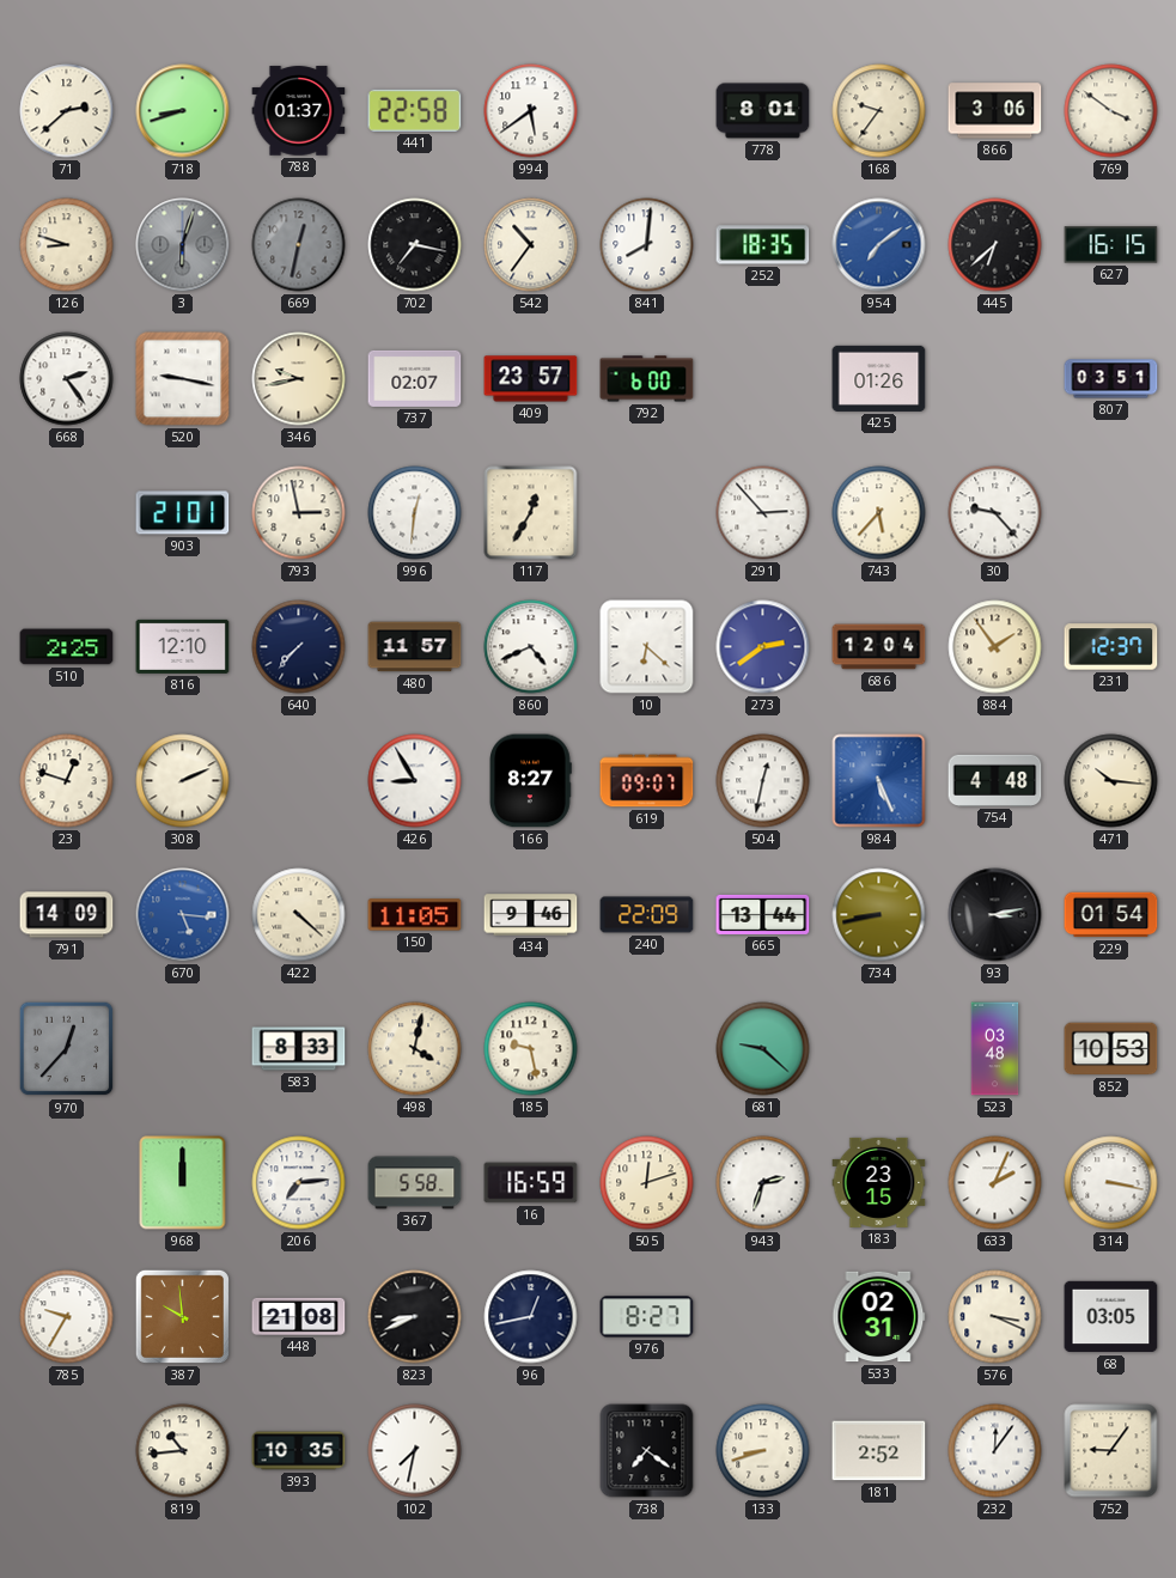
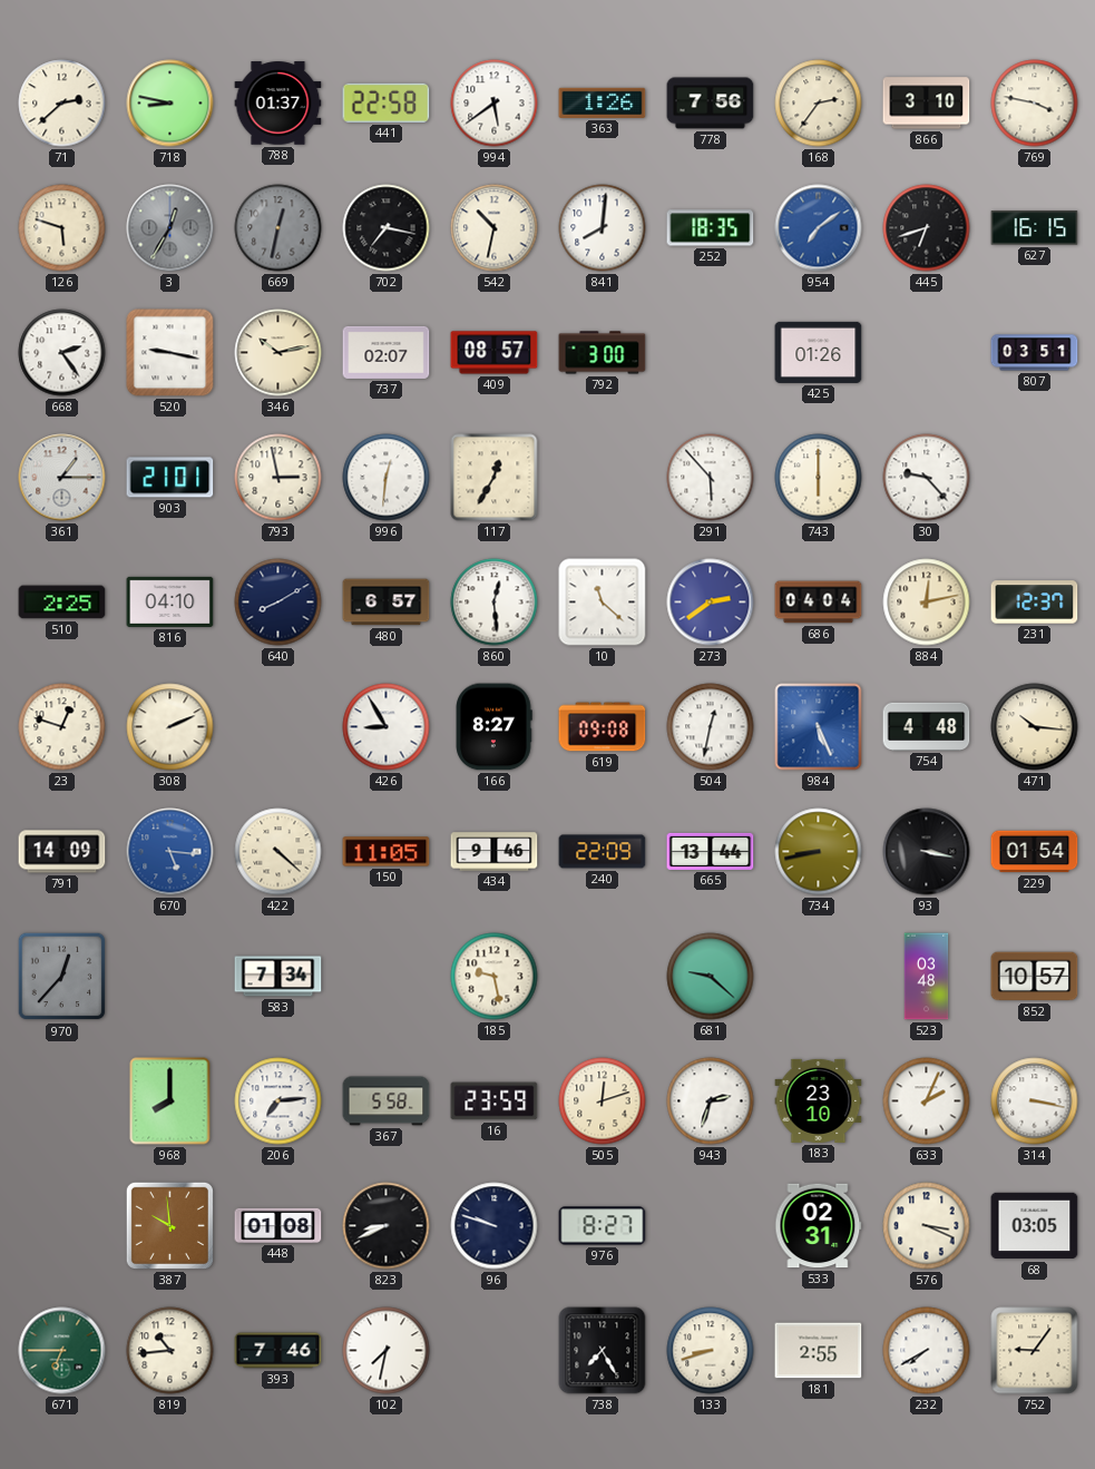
718: 8:42 -> 8:47
363: none -> 1:26
778: 8:01 -> 7:56
168: 9:36 -> 2:36
866: 3:06 -> 3:10
769: 3:51 -> 3:47
126: 8:48 -> 5:48
3: 6:03 -> 12:35
542: 10:36 -> 10:32
445: 6:38 -> 6:42
346: 9:43 -> 10:13
409: 23:57 -> 08:57
792: 6:00 -> 3:00
361: none -> 1:15
291: 2:53 -> 5:53
743: 5:37 -> 6:00
816: 12:10 -> 04:10
640: 7:37 -> 8:10
480: 11:57 -> 6:57
860: 4:41 -> 12:29
10: 6:22 -> 11:22
686: 12:04 -> 04:04
884: 1:54 -> 12:13
619: 09:07 -> 09:08
93: 3:13 -> 3:17
583: 8:33 -> 7:34
498: 4:02 -> none
852: 10:53 -> 10:57
968: 12:00 -> 8:00
16: 16:59 -> 23:59
183: 23:15 -> 23:10
785: 9:35 -> none
448: 21:08 -> 01:08
96: 12:43 -> 9:48
671: none -> 6:45
393: 10:35 -> 7:46
738: 7:21 -> 7:25
181: 2:52 -> 2:55
232: 12:06 -> 7:40
